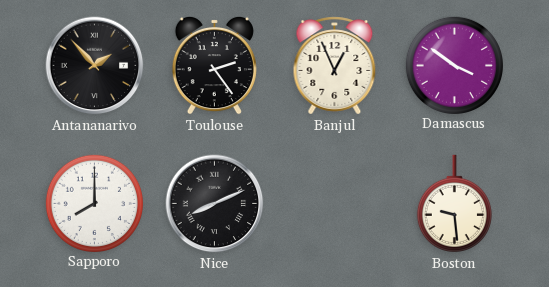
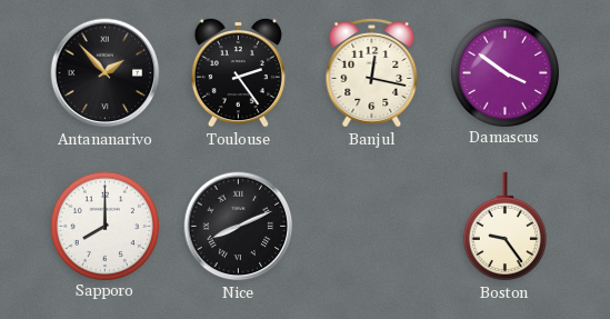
Banjul: 12:56 -> 12:17
Boston: 9:29 -> 9:24
